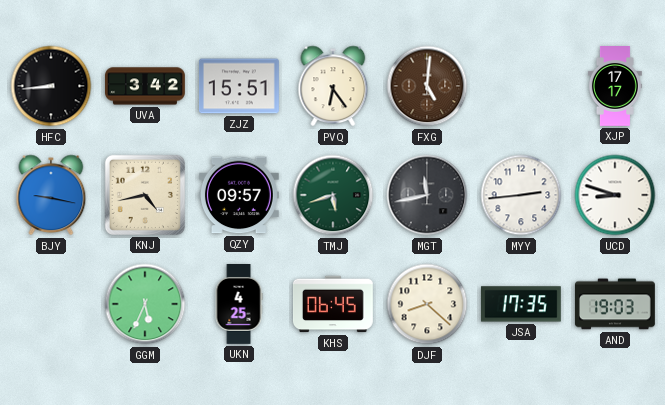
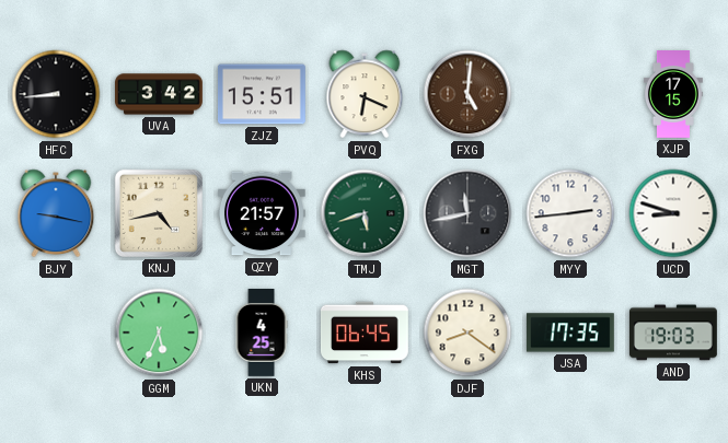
PVQ: 6:24 -> 6:19
XJP: 17:17 -> 17:15
QZY: 09:57 -> 21:57
DJF: 8:22 -> 8:21
